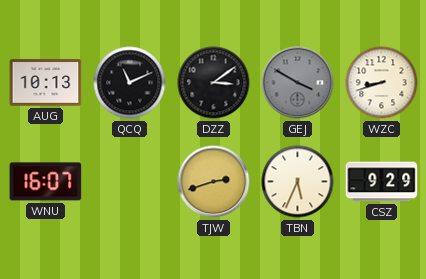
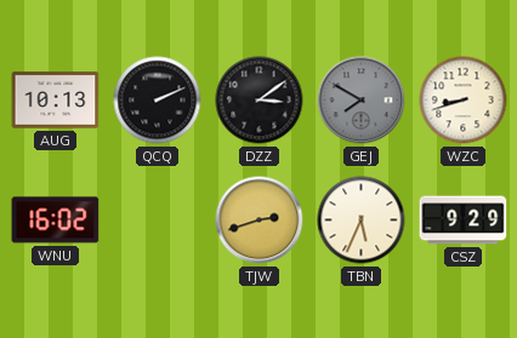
QCQ: 11:11 -> 2:11
GEJ: 3:50 -> 7:50
WNU: 16:07 -> 16:02
